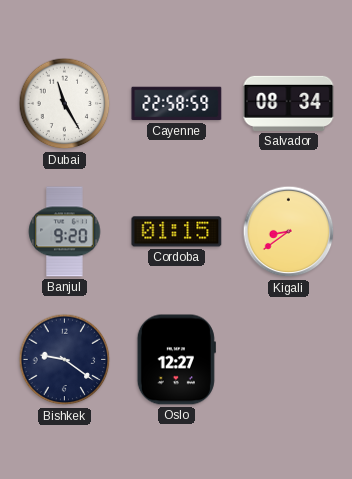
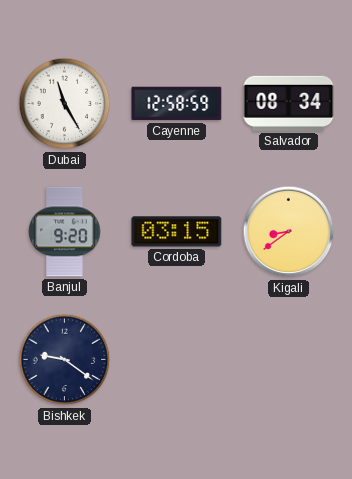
Cayenne: 22:58 -> 12:58
Cordoba: 01:15 -> 03:15
Oslo: 12:27 -> none
